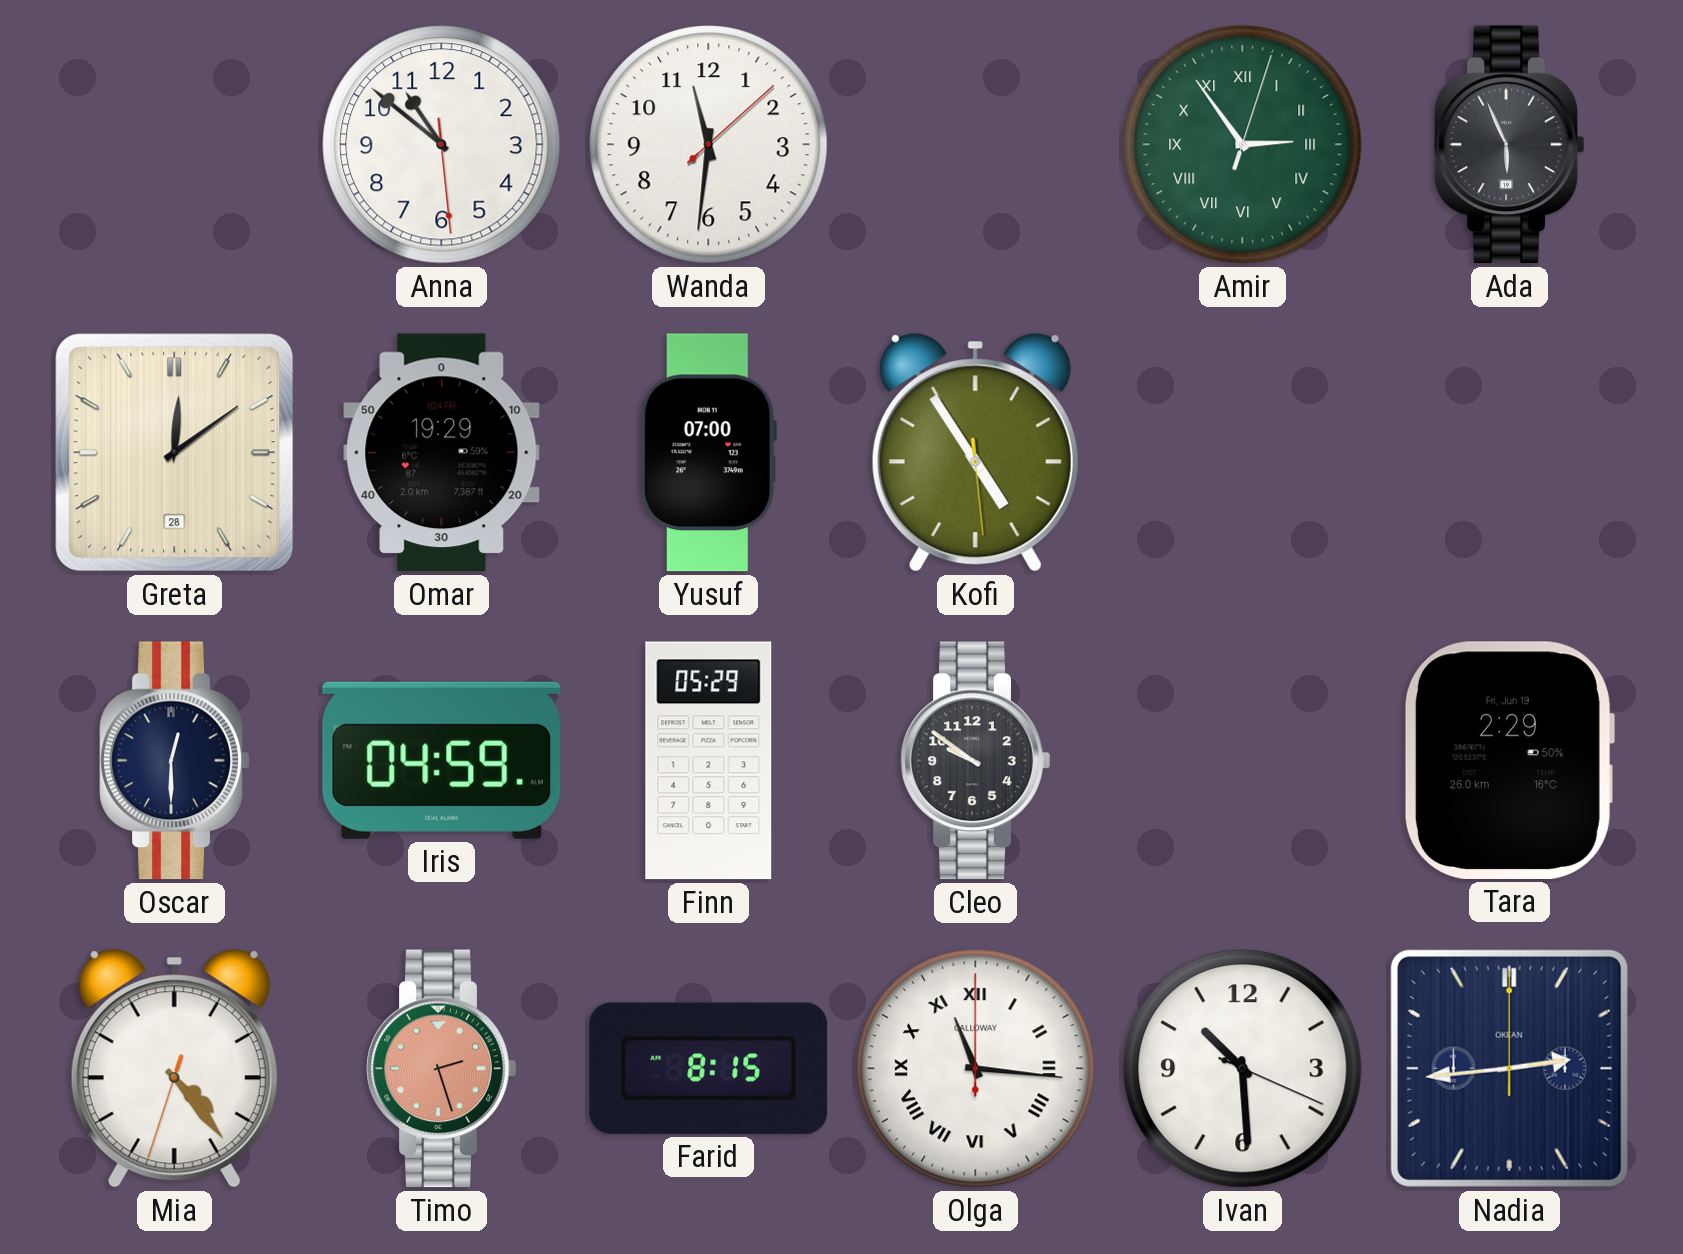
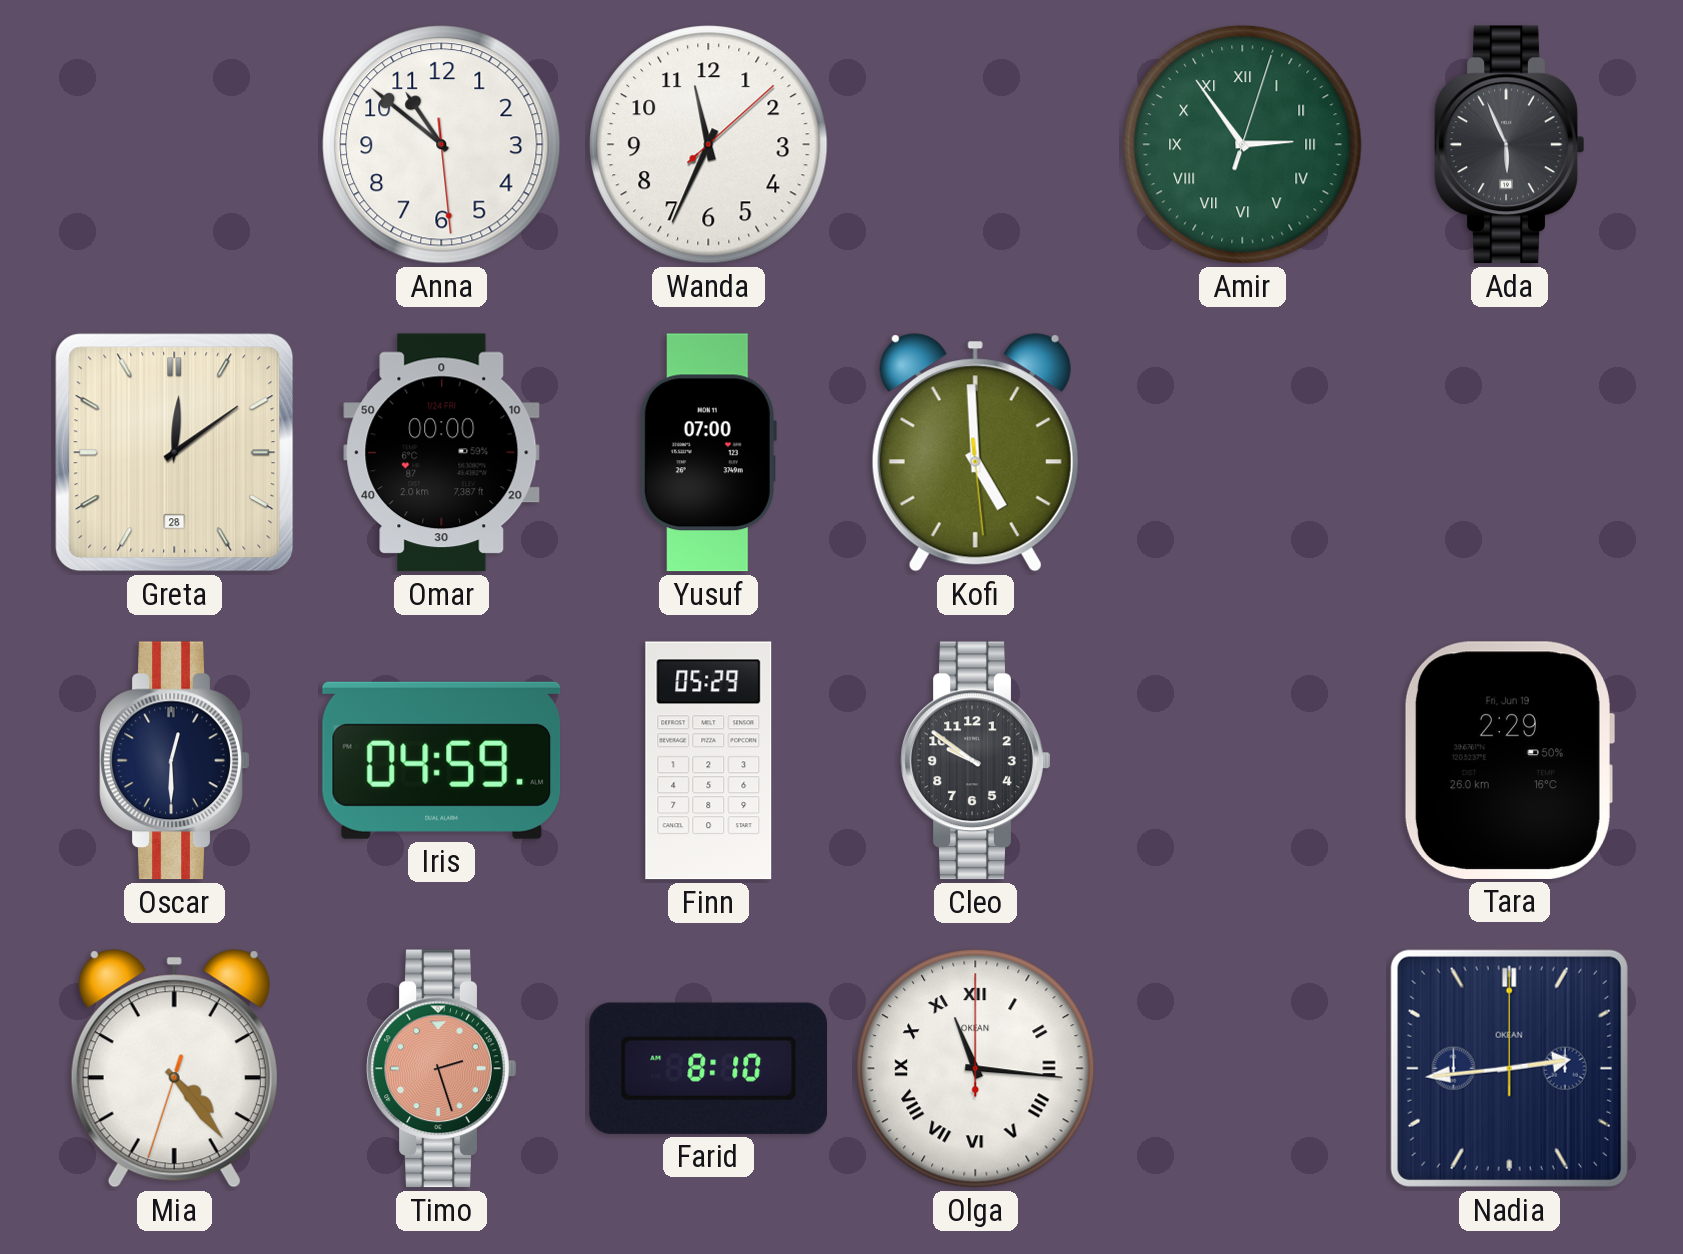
Wanda: 11:31 -> 11:34
Omar: 19:29 -> 00:00
Kofi: 4:54 -> 4:59
Farid: 8:15 -> 8:10
Olga brand: CALLOWAY -> OKEAN
Ivan: 10:29 -> none
